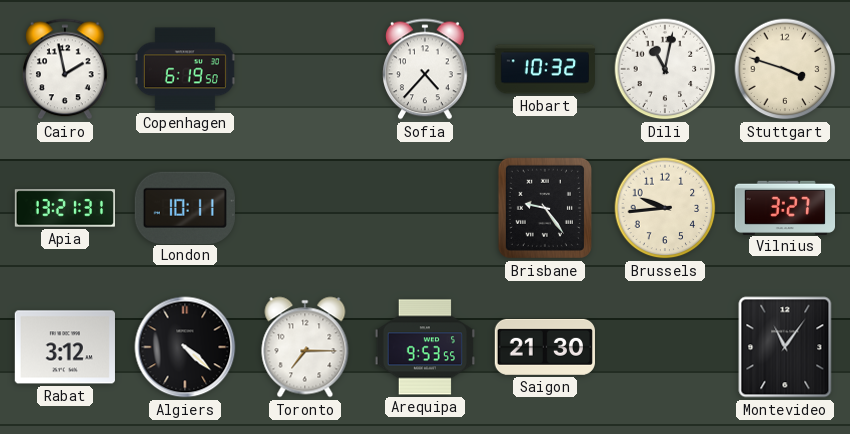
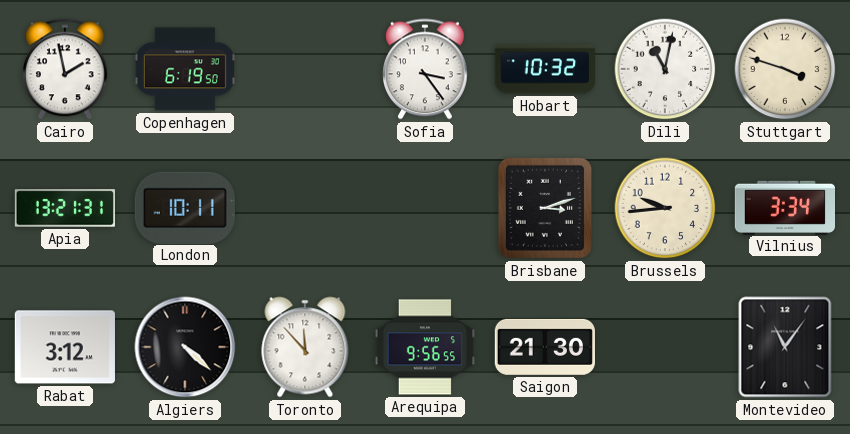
Sofia: 4:37 -> 3:24
Brisbane: 9:24 -> 3:12
Vilnius: 3:27 -> 3:34
Toronto: 7:15 -> 11:53
Arequipa: 9:53 -> 9:56
